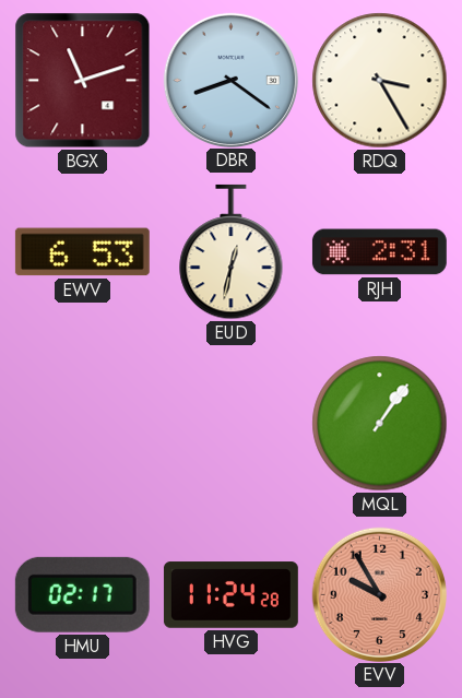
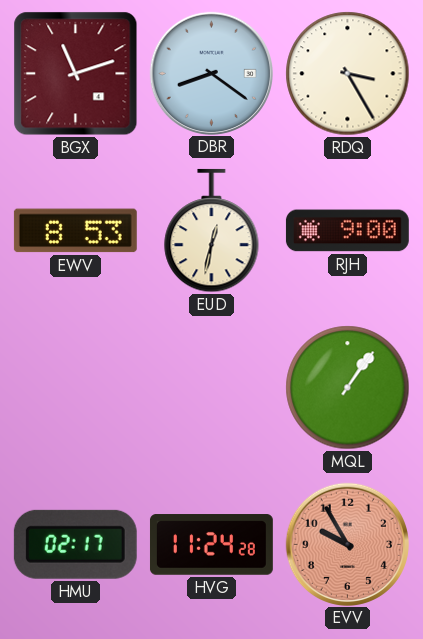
EWV: 6:53 -> 8:53
RJH: 2:31 -> 9:00
